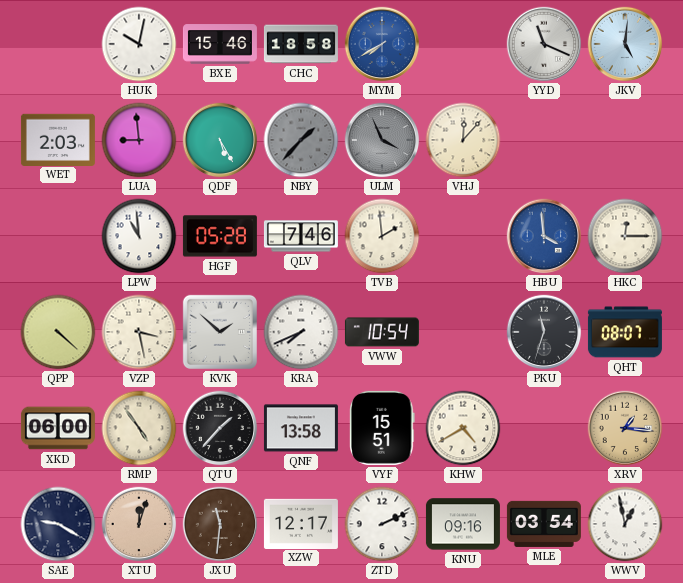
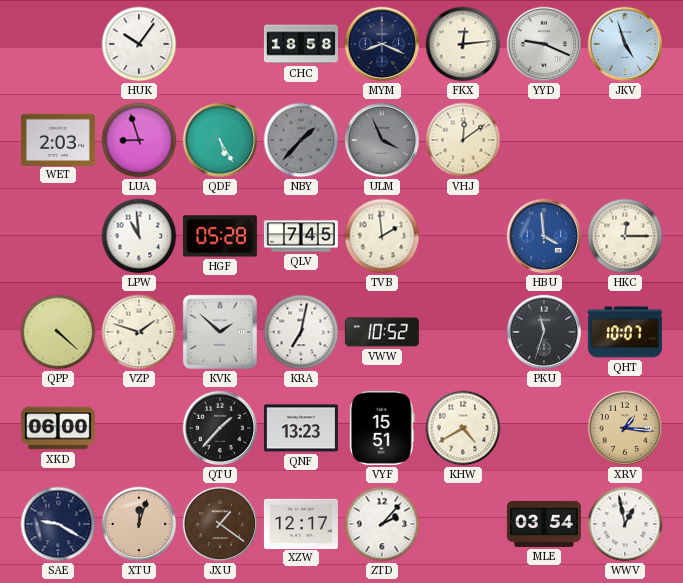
HUK: 10:02 -> 10:06
BXE: 15:46 -> none
MYM: 7:40 -> 8:19
MYM dial: blue -> navy
FKX: none -> 12:14
YYD: 11:19 -> 9:19
JKV: 5:01 -> 4:57
LUA: 8:59 -> 8:57
VHJ: 12:07 -> 12:09
QLV: 7:46 -> 7:45
VZP: 3:28 -> 1:48
KRA: 7:41 -> 7:02
VWW: 10:54 -> 10:52
QHT: 08:07 -> 10:07
RMP: 4:54 -> none
QNF: 13:58 -> 13:23
JXU: 11:31 -> 1:21
ZTD: 2:11 -> 2:07
KNU: 09:16 -> none
